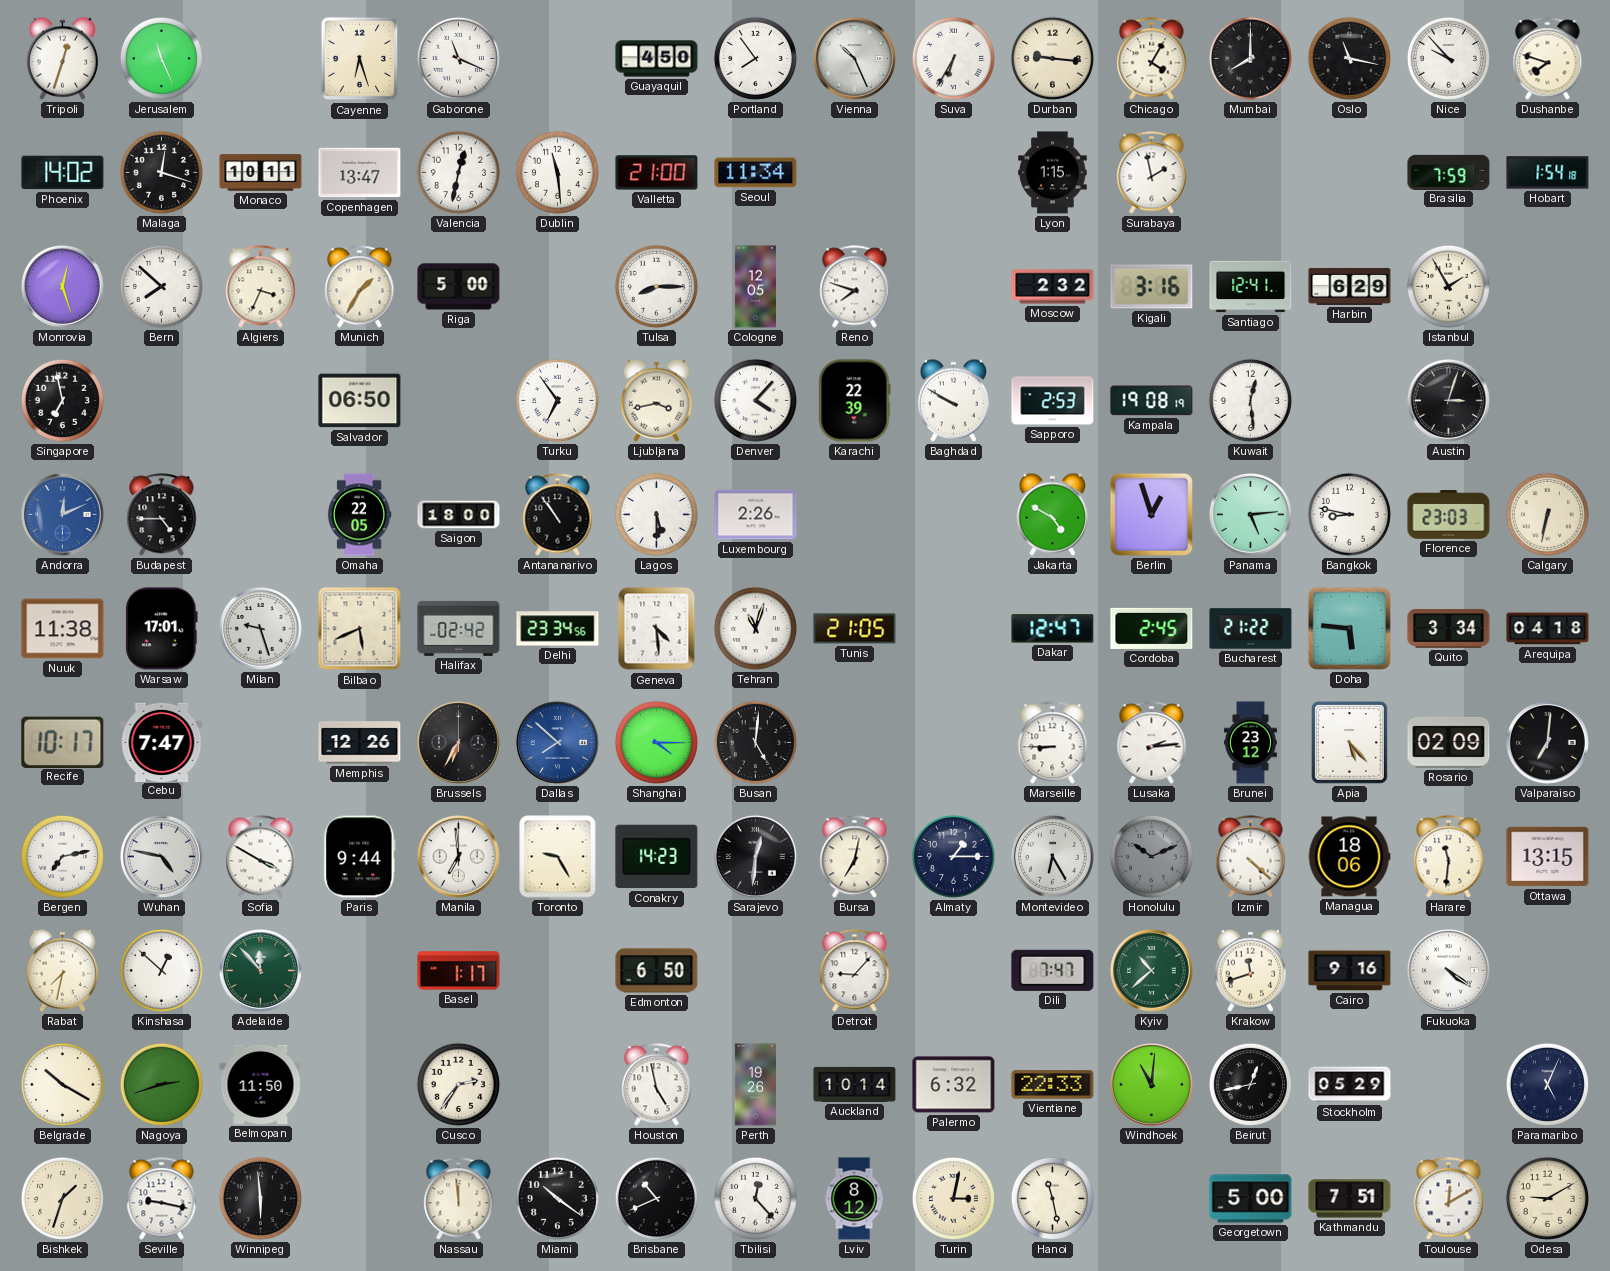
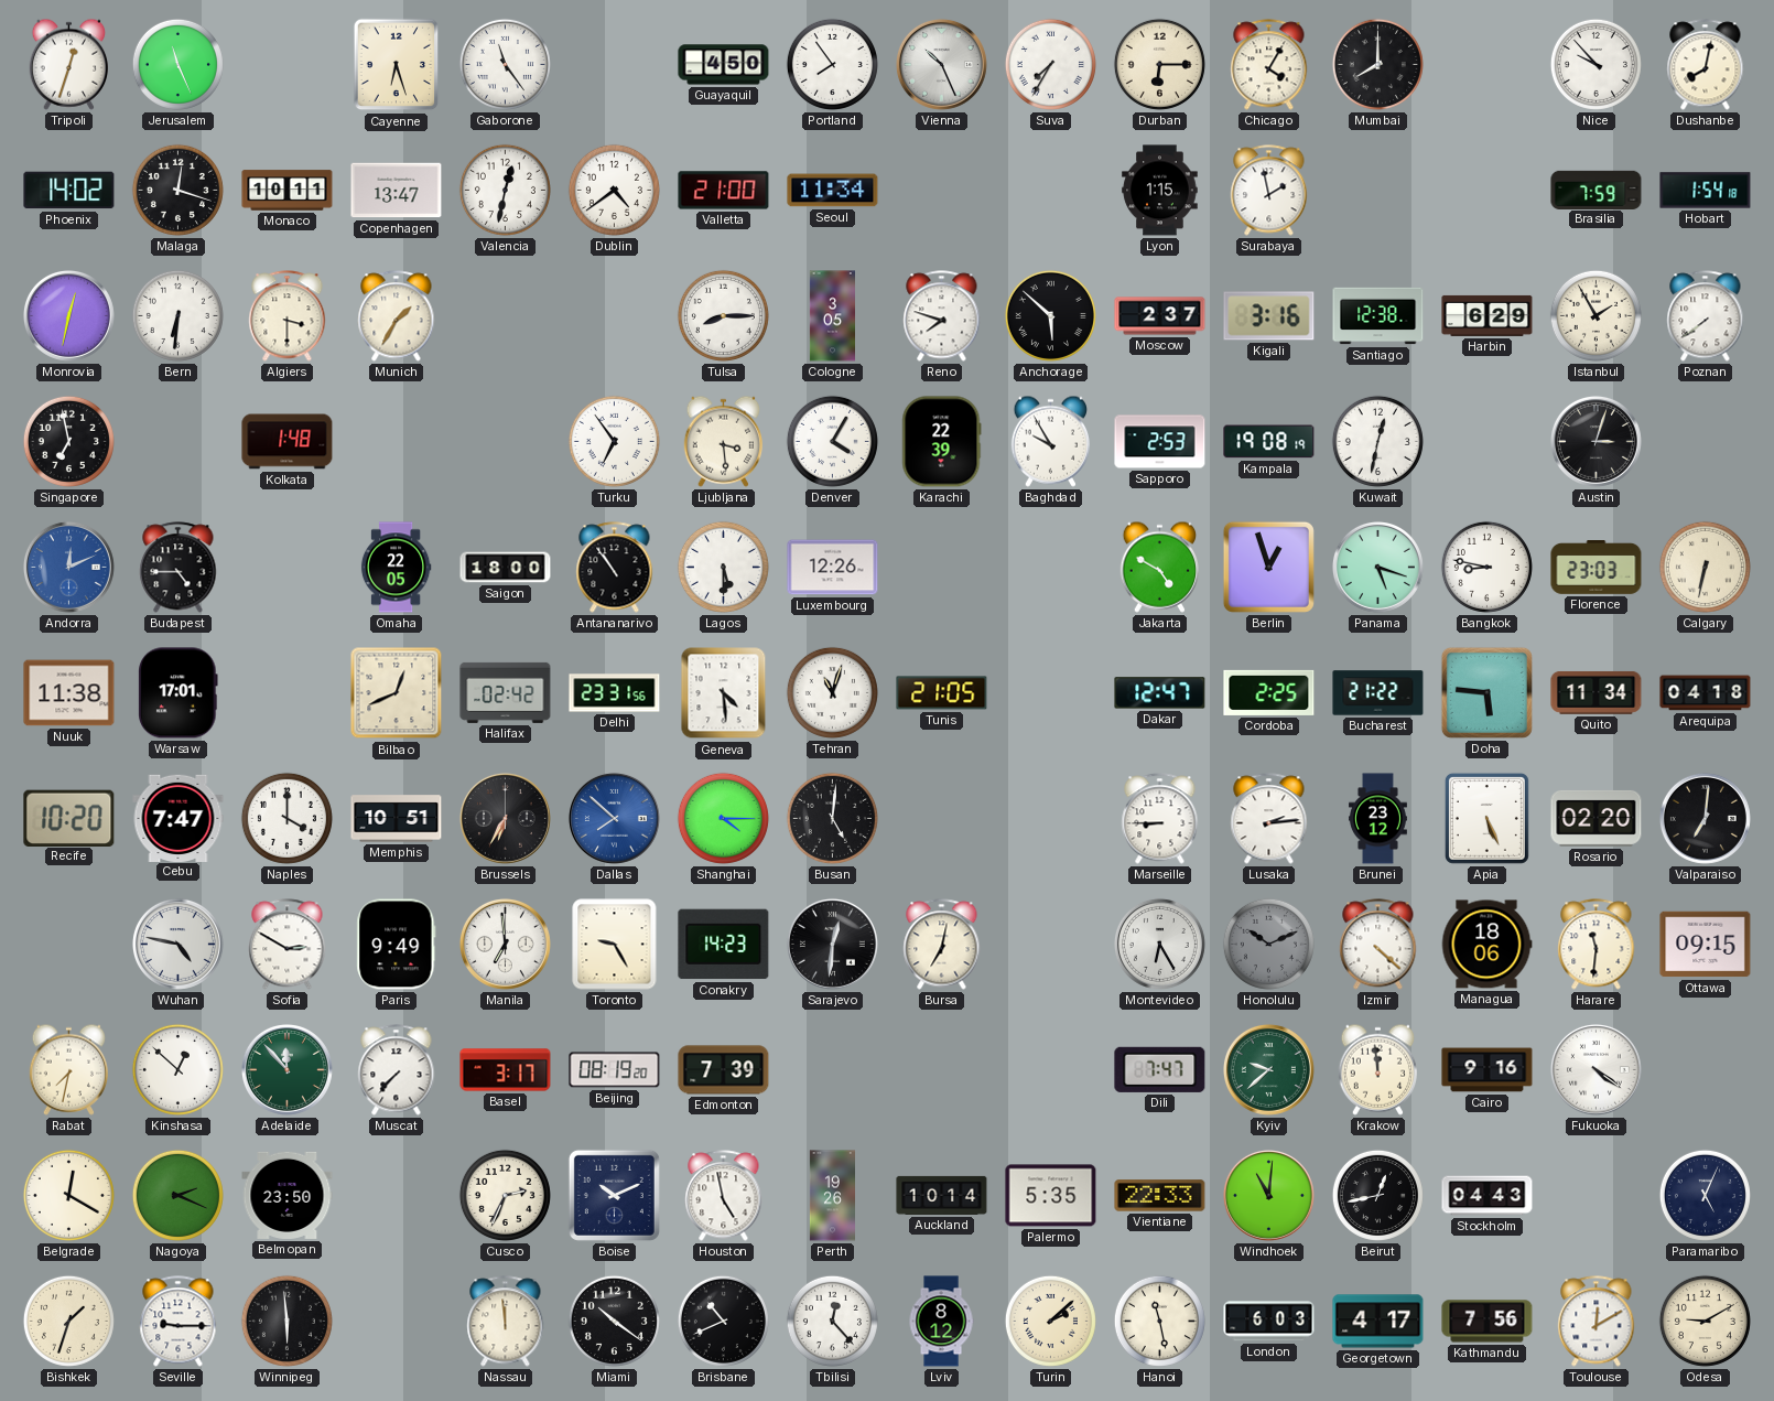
Gaborone: 11:19 -> 11:24
Suva: 6:35 -> 7:35
Durban: 9:16 -> 6:15
Oslo: 11:17 -> none
Dushanbe: 7:48 -> 8:02
Dublin: 11:29 -> 4:39
Monrovia: 12:27 -> 12:32
Bern: 7:52 -> 6:31
Algiers: 3:34 -> 3:30
Riga: 5:00 -> none
Cologne: 12:05 -> 3:05
Anchorage: none -> 5:52
Moscow: 2:32 -> 2:37
Santiago: 12:41 -> 12:38
Poznan: none -> 7:39
Kolkata: none -> 1:48
Salvador: 06:50 -> none
Ljubljana: 3:43 -> 3:29
Denver: 4:07 -> 4:05
Baghdad: 9:50 -> 9:55
Kuwait: 12:29 -> 12:32
Luxembourg: 2:26 -> 12:26
Panama: 5:14 -> 5:18
Milan: 9:27 -> none
Bilbao: 5:41 -> 12:41
Delhi: 23:34 -> 23:31
Cordoba: 2:45 -> 2:25
Quito: 3:34 -> 11:34
Recife: 10:17 -> 10:20
Naples: none -> 4:00
Memphis: 12:26 -> 10:51
Apia: 5:23 -> 5:26
Rosario: 02:09 -> 02:20
Bergen: 7:13 -> none
Sofia: 3:50 -> 2:50
Paris: 9:44 -> 9:49
Almaty: 1:15 -> none
Ottawa: 13:15 -> 09:15
Muscat: none -> 7:37
Basel: 1:17 -> 3:17
Beijing: none -> 08:19
Edmonton: 6:50 -> 7:39
Detroit: 9:07 -> none
Kyiv: 10:38 -> 9:38
Krakow: 11:42 -> 11:59
Belgrade: 10:20 -> 12:20
Nagoya: 2:42 -> 2:19
Belmopan: 11:50 -> 23:50
Cusco: 2:36 -> 2:34
Boise: none -> 10:11
Palermo: 6:32 -> 5:35
Stockholm: 05:29 -> 04:43
Seville: 9:17 -> 9:15
Turin: 3:02 -> 2:08
London: none -> 6:03
Georgetown: 5:00 -> 4:17
Kathmandu: 7:51 -> 7:56
